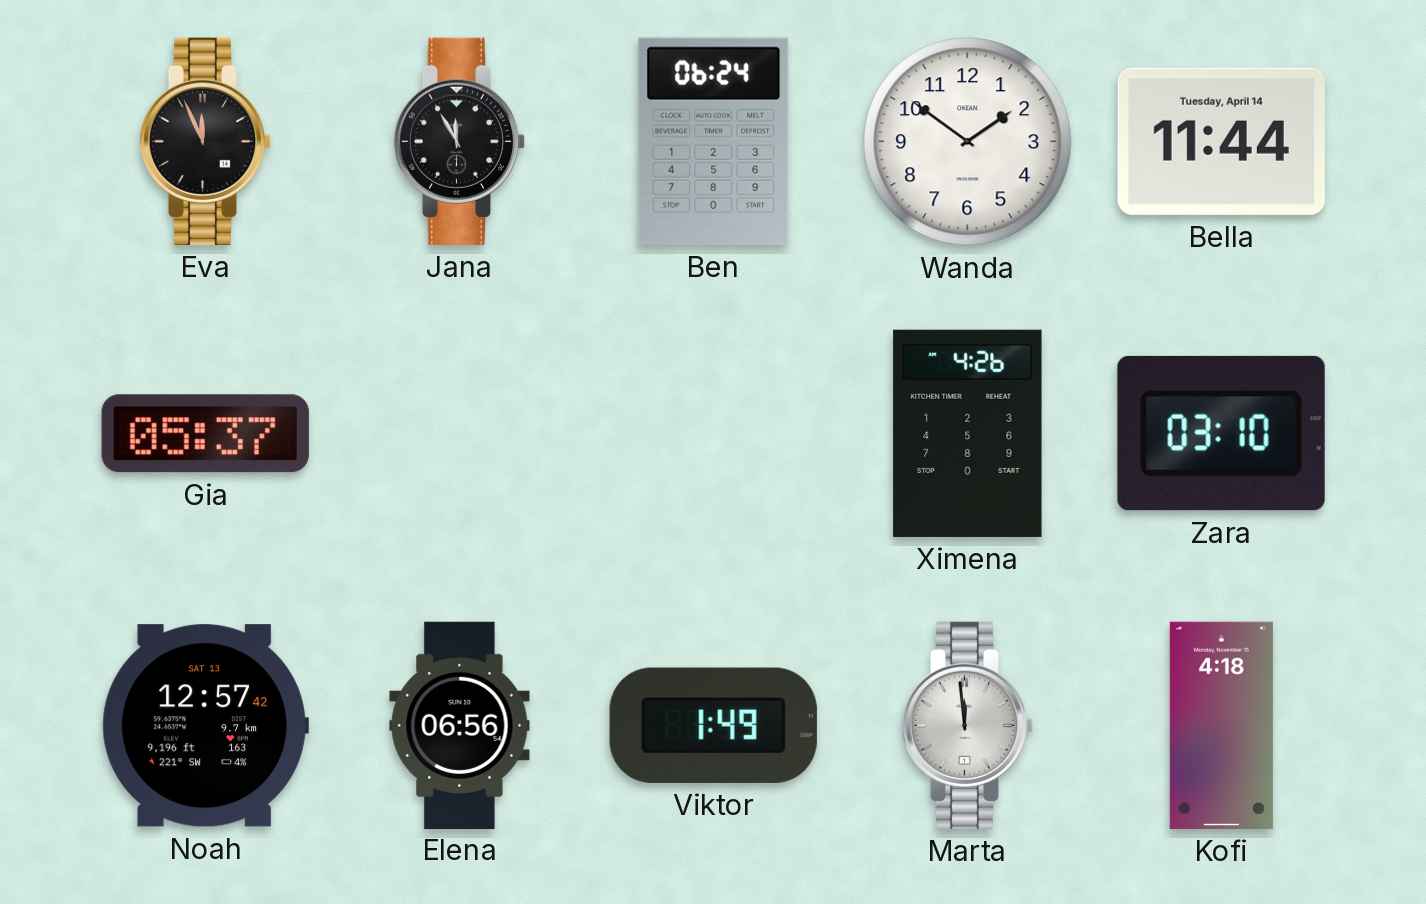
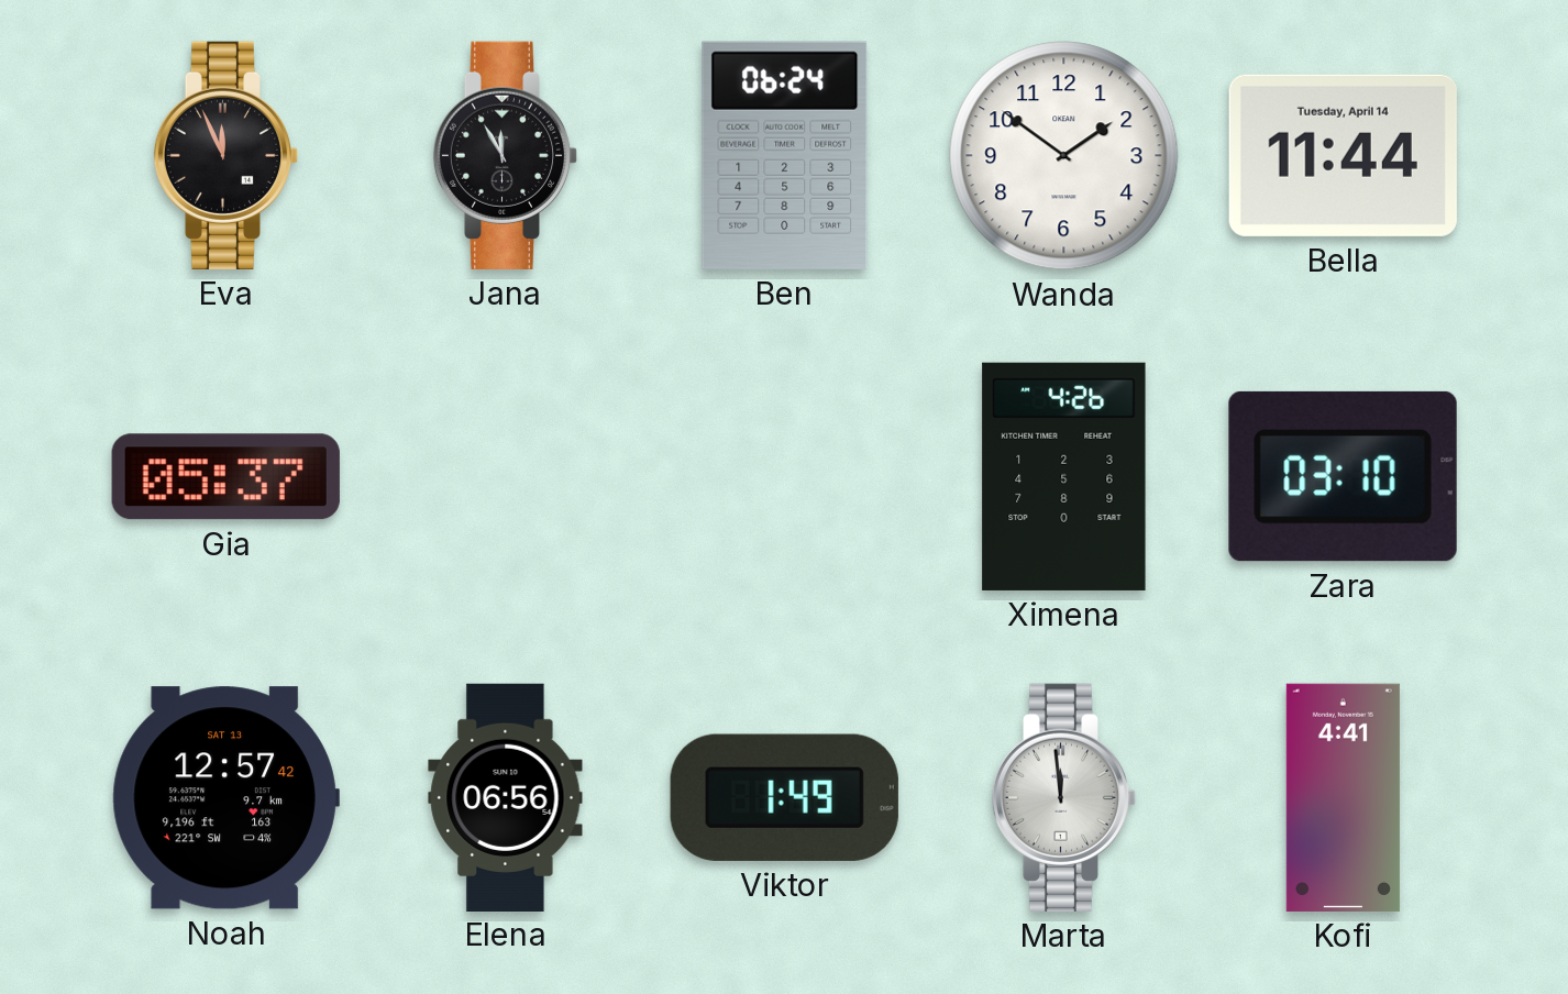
Kofi: 4:18 -> 4:41
